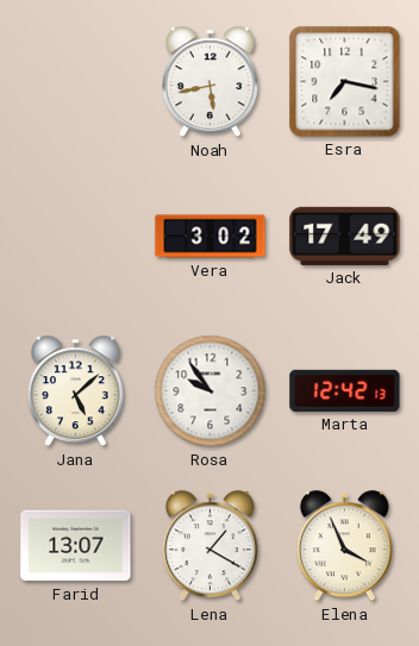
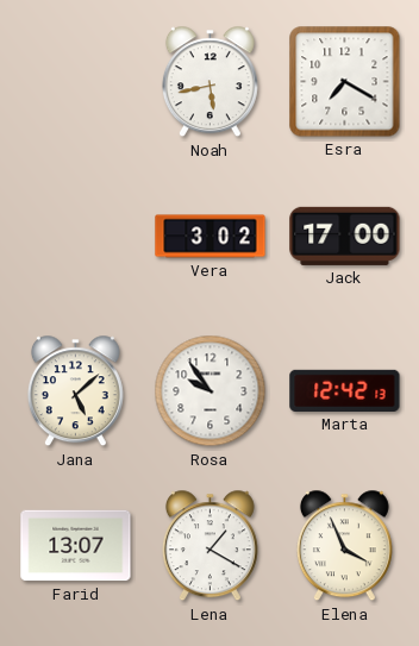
Esra: 7:17 -> 7:20
Jack: 17:49 -> 17:00
